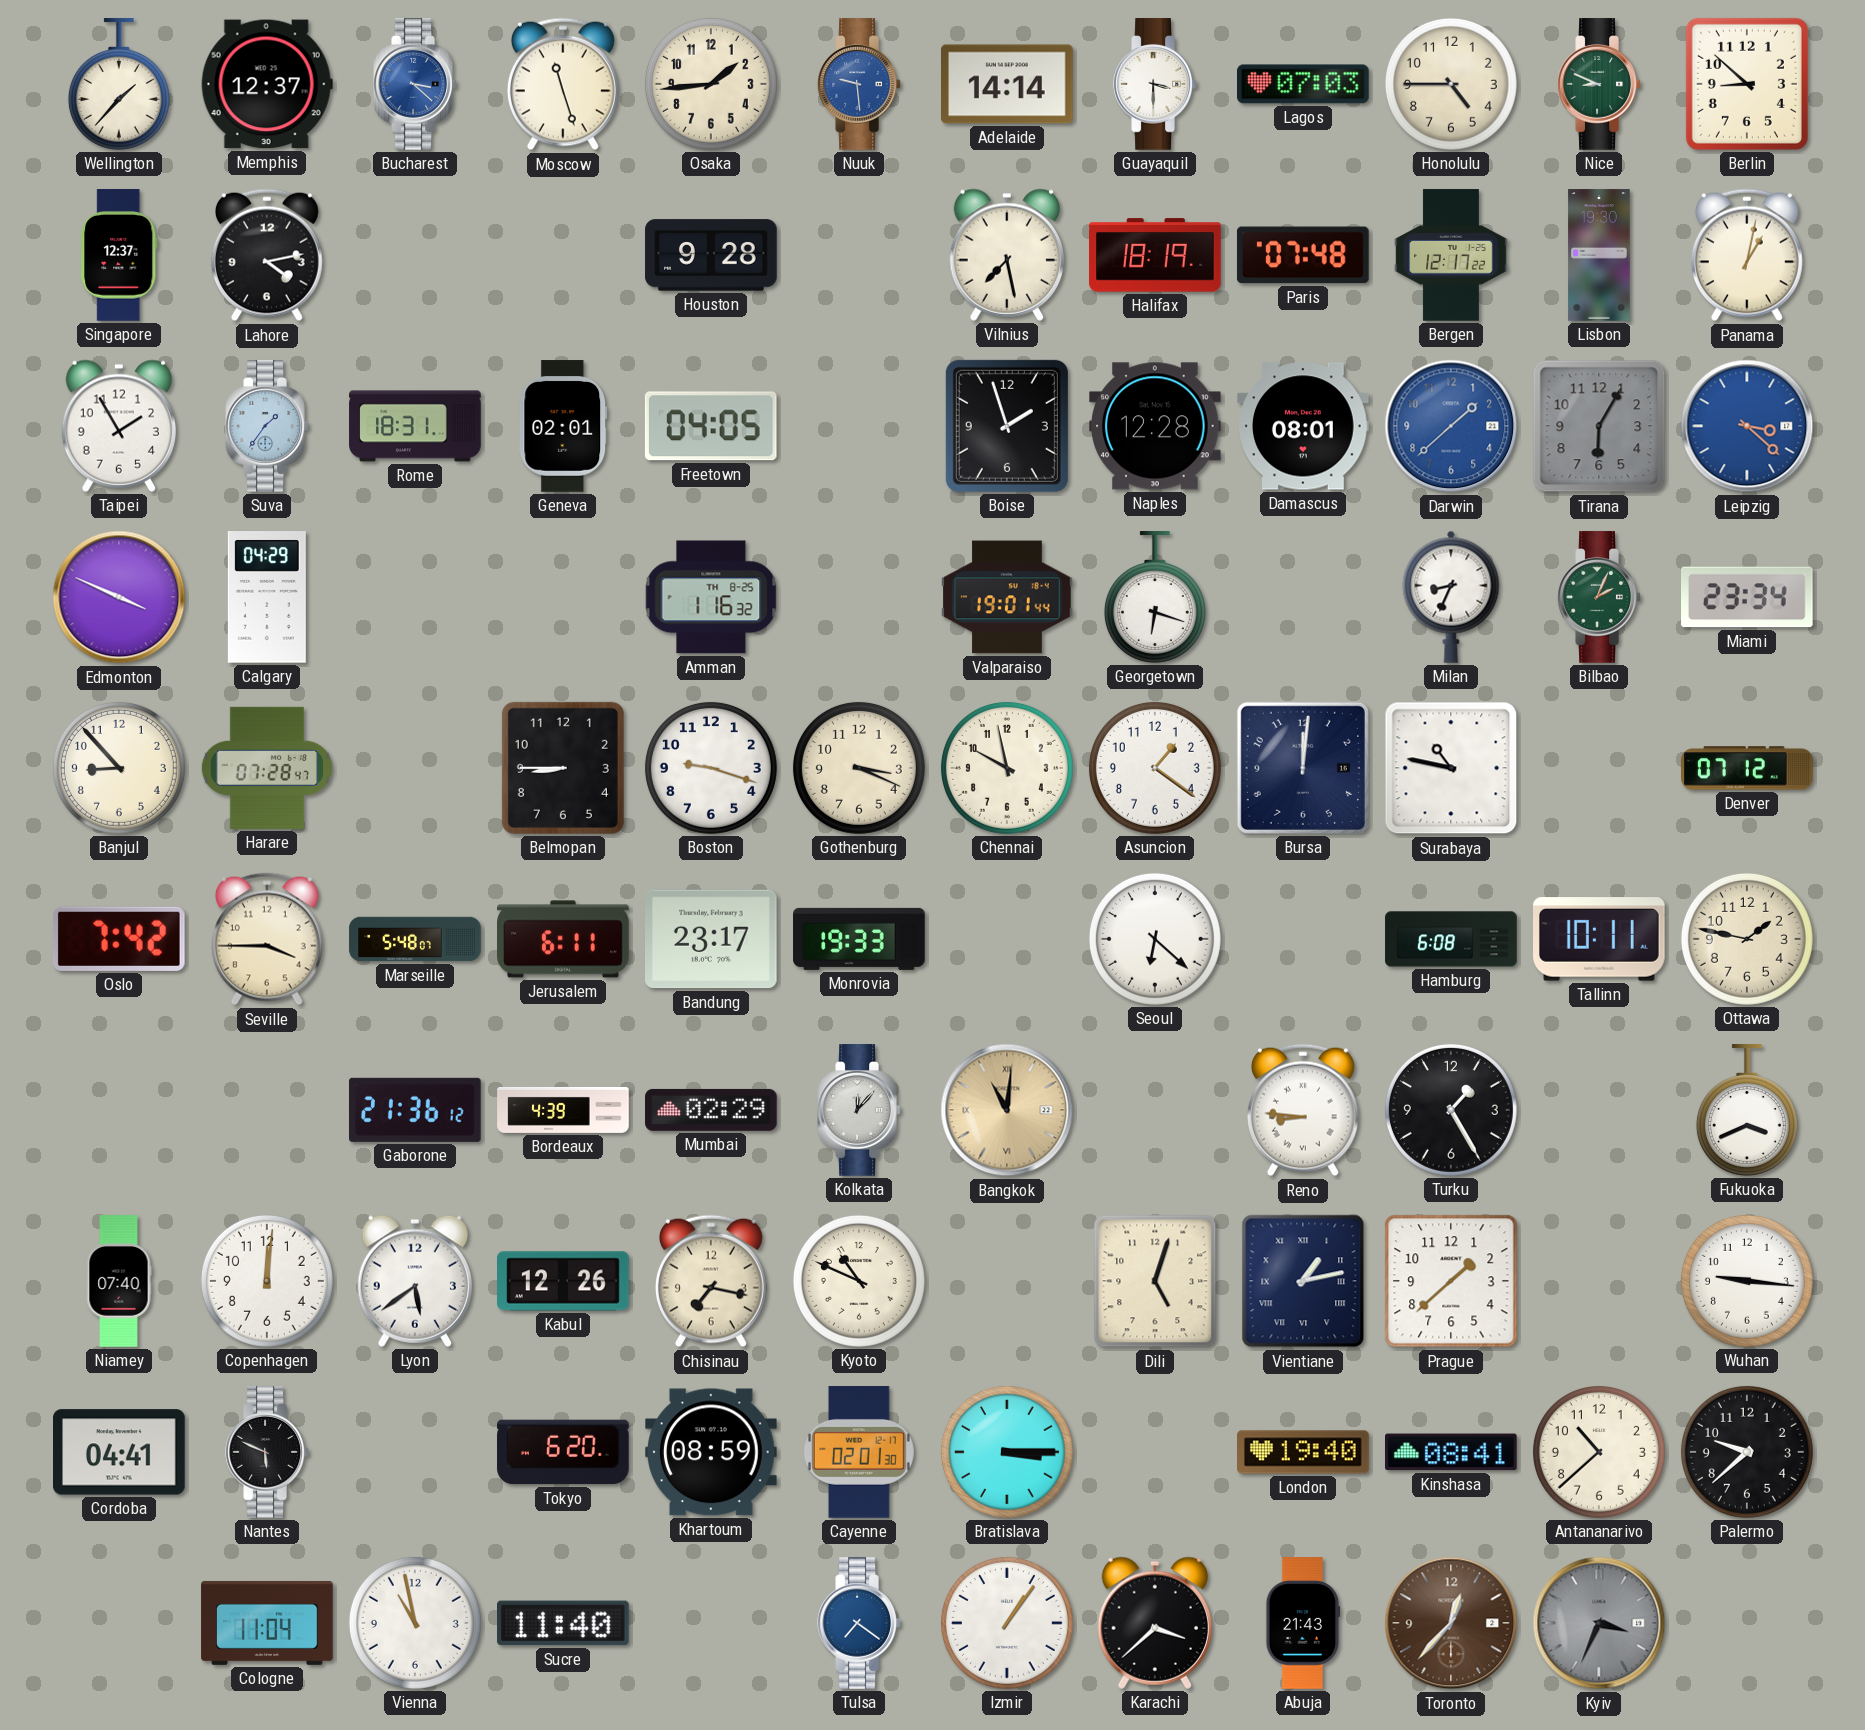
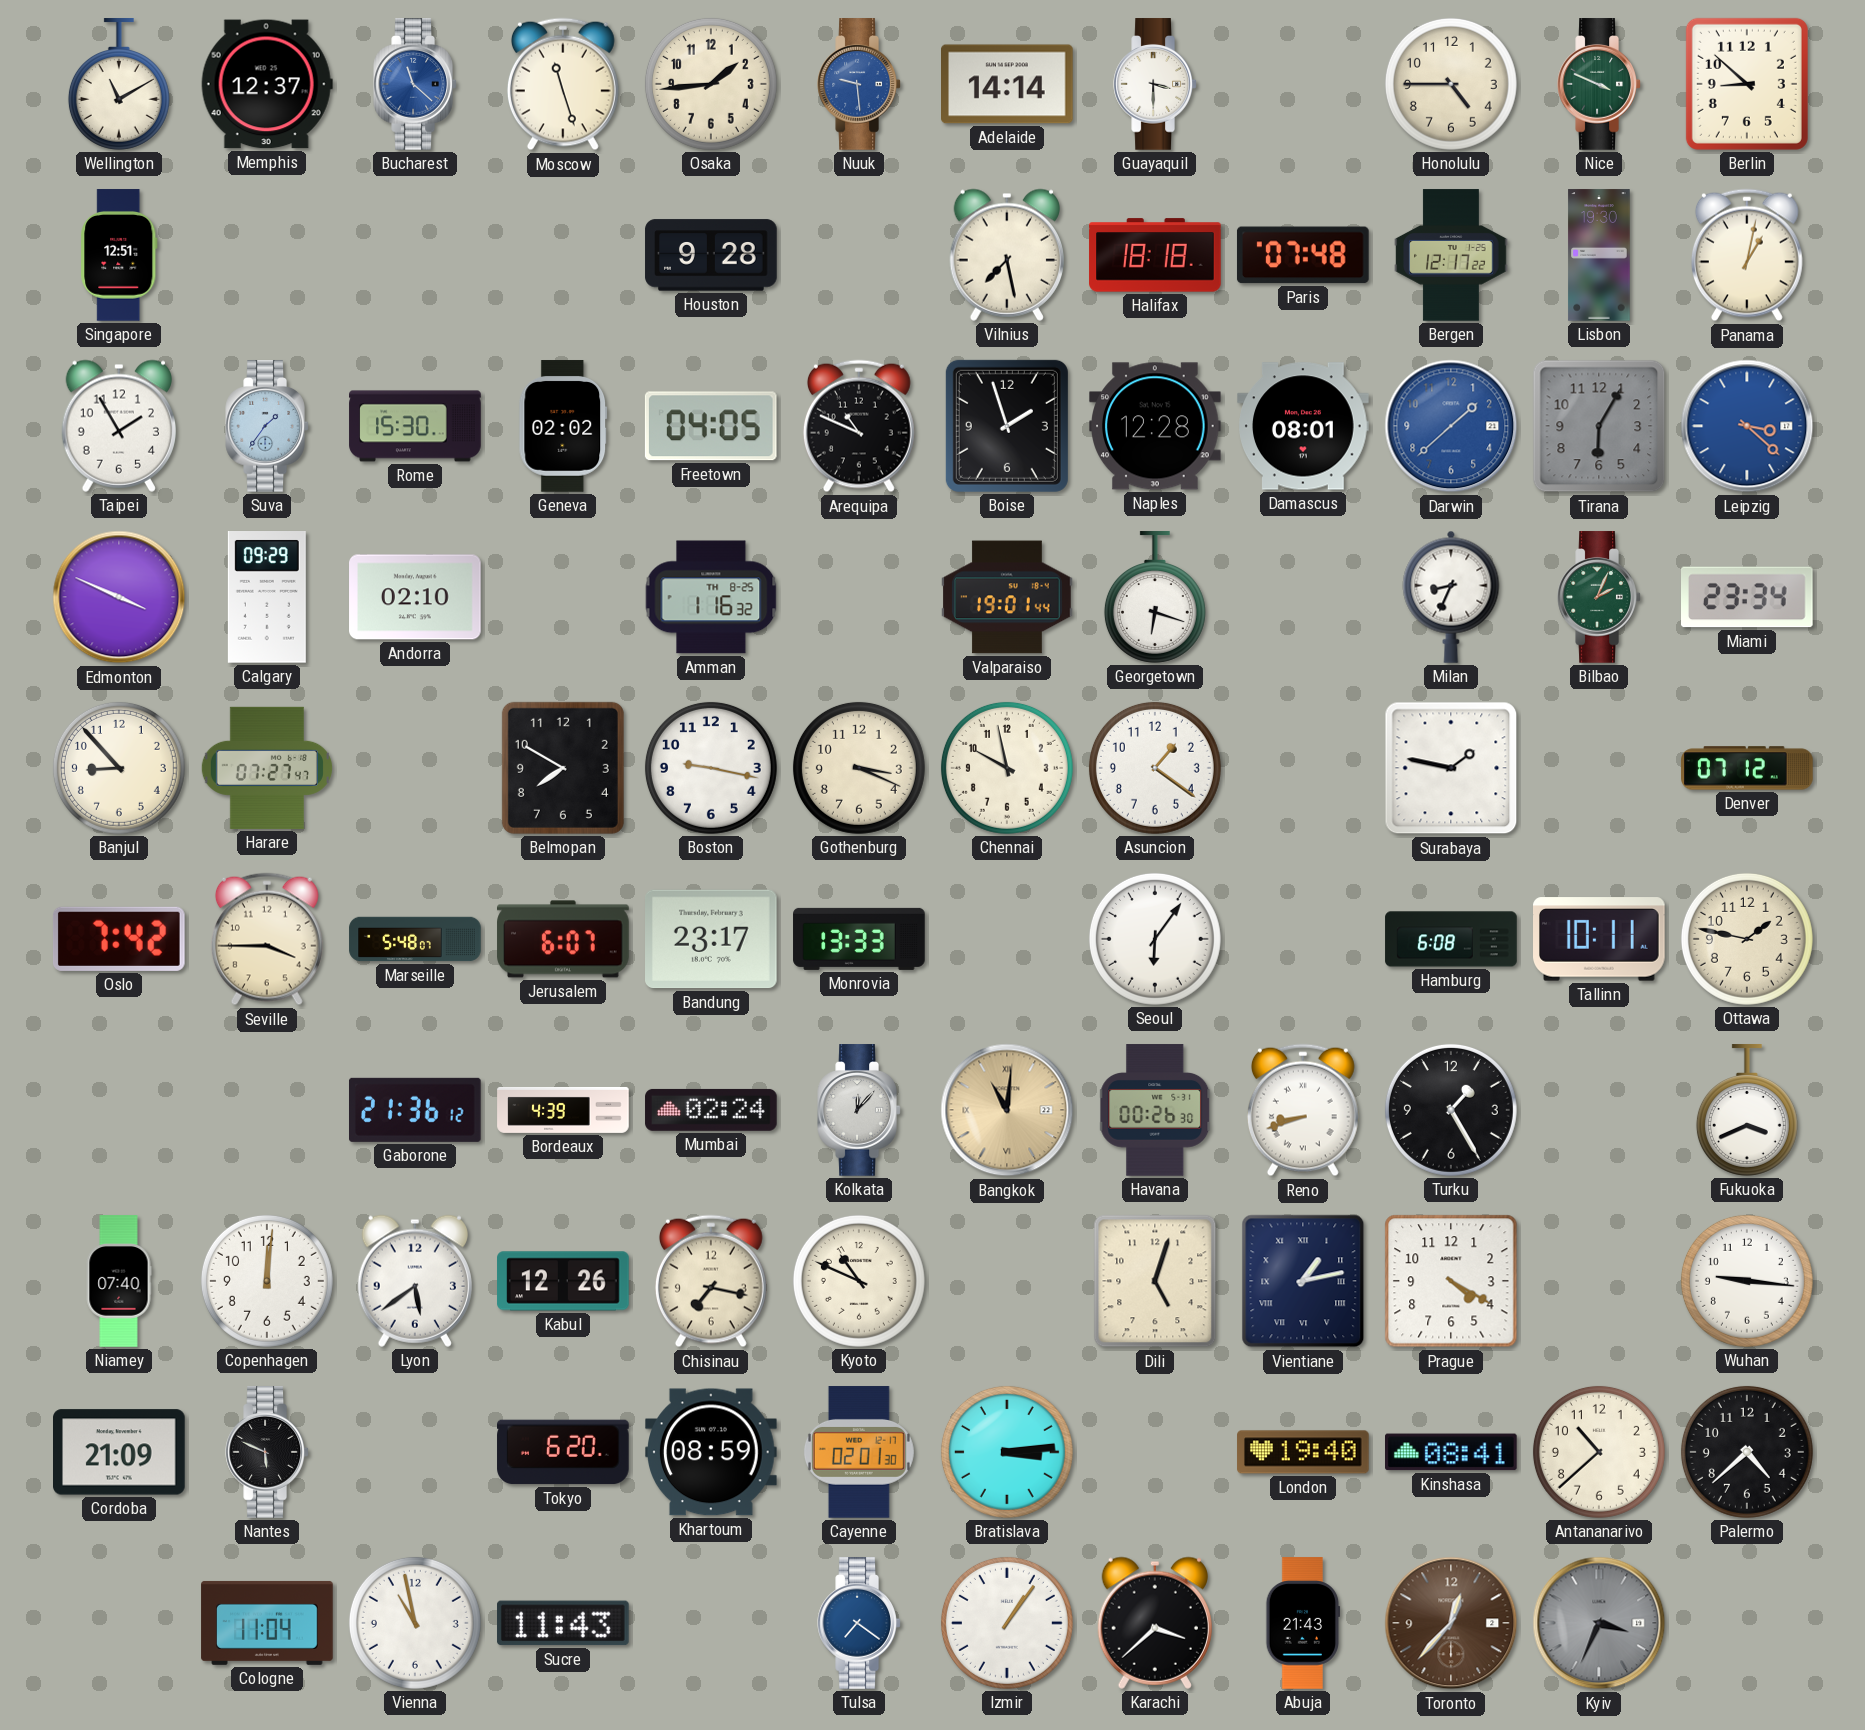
Wellington: 1:37 -> 11:10
Bucharest: 3:22 -> 11:22
Lagos: 07:03 -> none
Nice: 8:49 -> 3:49
Singapore: 12:37 -> 12:51
Lahore: 4:13 -> none
Halifax: 18:19 -> 18:18
Rome: 18:31 -> 15:30
Geneva: 02:01 -> 02:02
Arequipa: none -> 10:49
Calgary: 04:29 -> 09:29
Andorra: none -> 02:10
Harare: 07:28 -> 07:27
Belmopan: 8:45 -> 7:50
Boston: 9:18 -> 9:17
Bursa: 12:01 -> none
Surabaya: 10:47 -> 1:47
Jerusalem: 6:11 -> 6:07
Monrovia: 19:33 -> 13:33
Seoul: 6:22 -> 6:06
Mumbai: 02:29 -> 02:24
Havana: none -> 00:26
Reno: 8:46 -> 8:42
Prague: 1:38 -> 4:20
Cordoba: 04:41 -> 21:09
Bratislava: 3:15 -> 3:14
Palermo: 9:38 -> 4:38
Sucre: 11:40 -> 11:43
